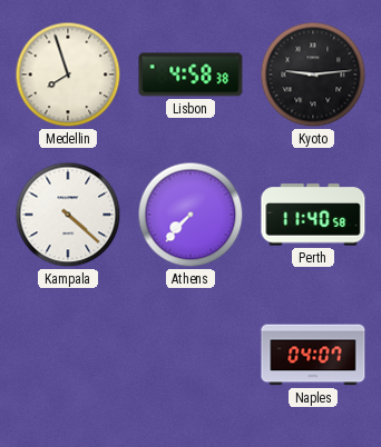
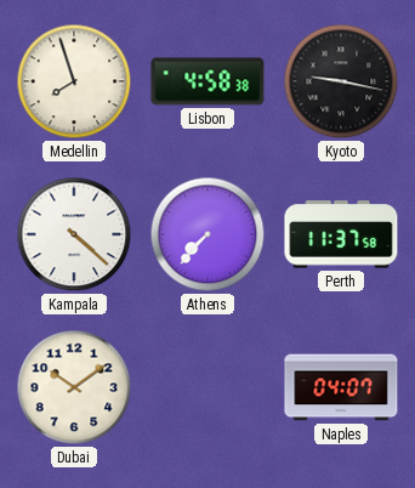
Kyoto: 9:14 -> 9:17
Perth: 11:40 -> 11:37
Dubai: none -> 10:09
